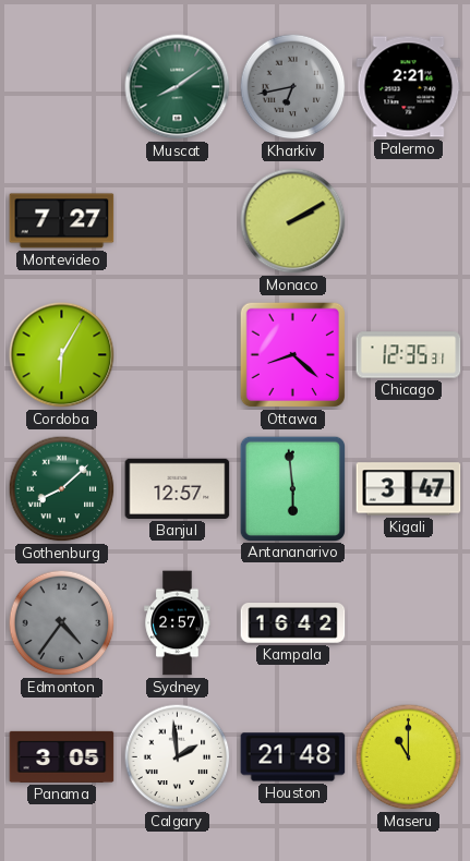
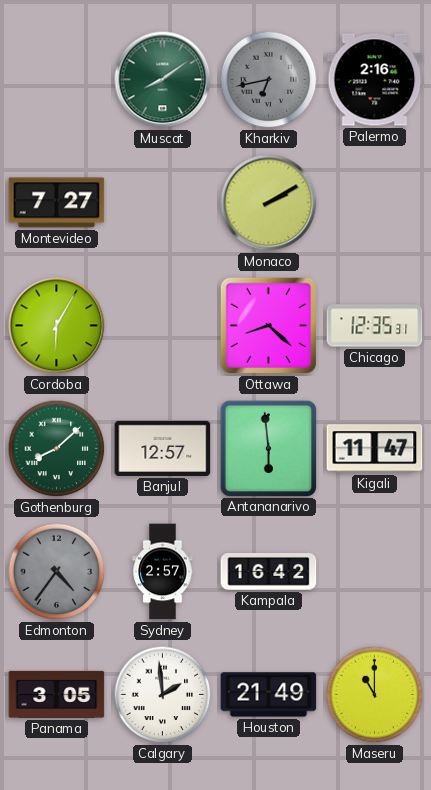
Palermo: 2:21 -> 2:16
Kigali: 3:47 -> 11:47
Houston: 21:48 -> 21:49
